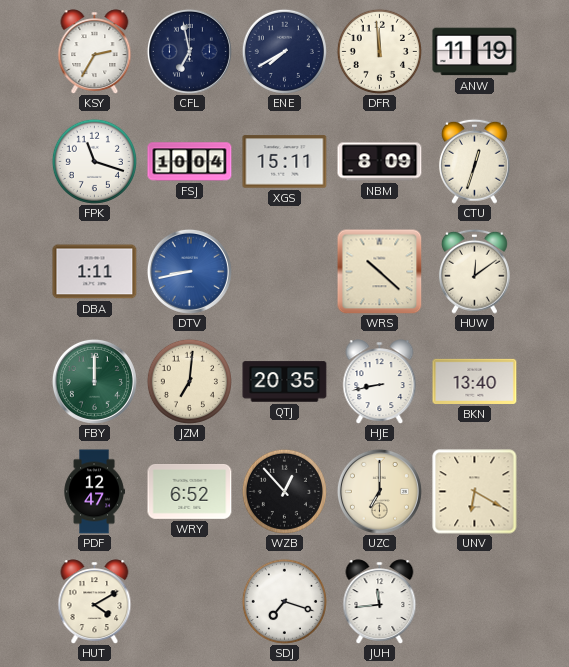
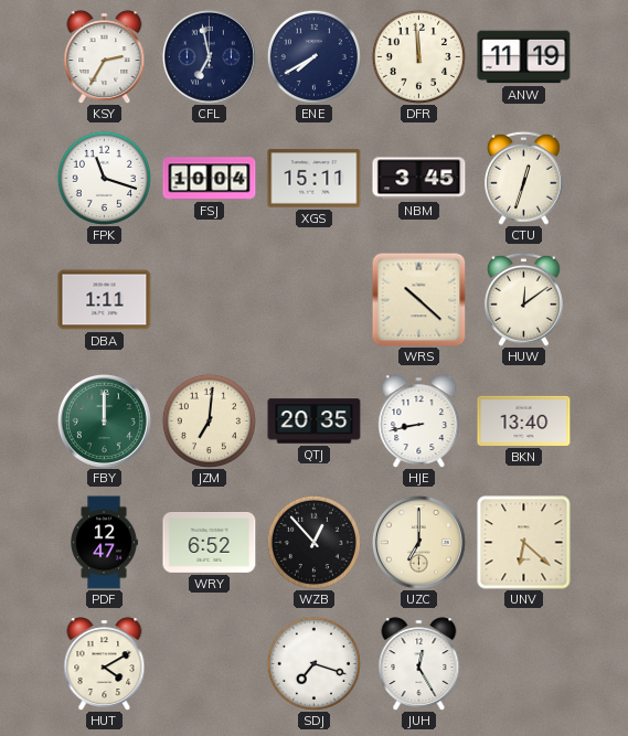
NBM: 8:09 -> 3:45
DTV: 8:43 -> none
UNV: 6:20 -> 6:22
JUH: 11:44 -> 12:25
